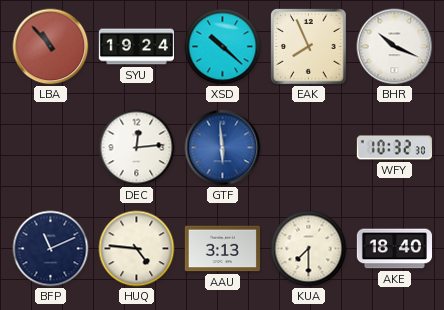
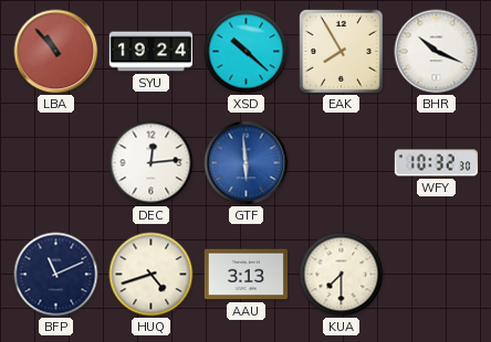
EAK: 7:56 -> 7:55
HUQ: 4:46 -> 4:42
AKE: 18:40 -> none
